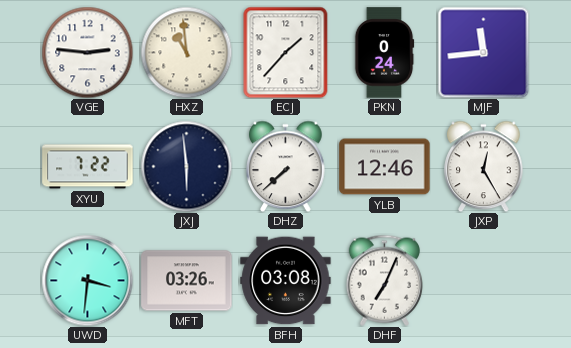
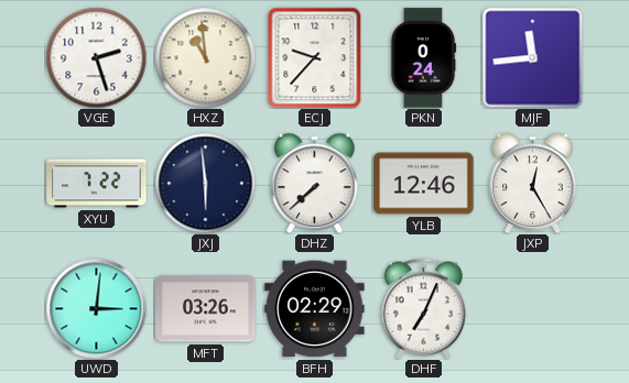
VGE: 2:46 -> 2:27
ECJ: 1:37 -> 9:37
UWD: 3:31 -> 3:01
BFH: 03:08 -> 02:29
